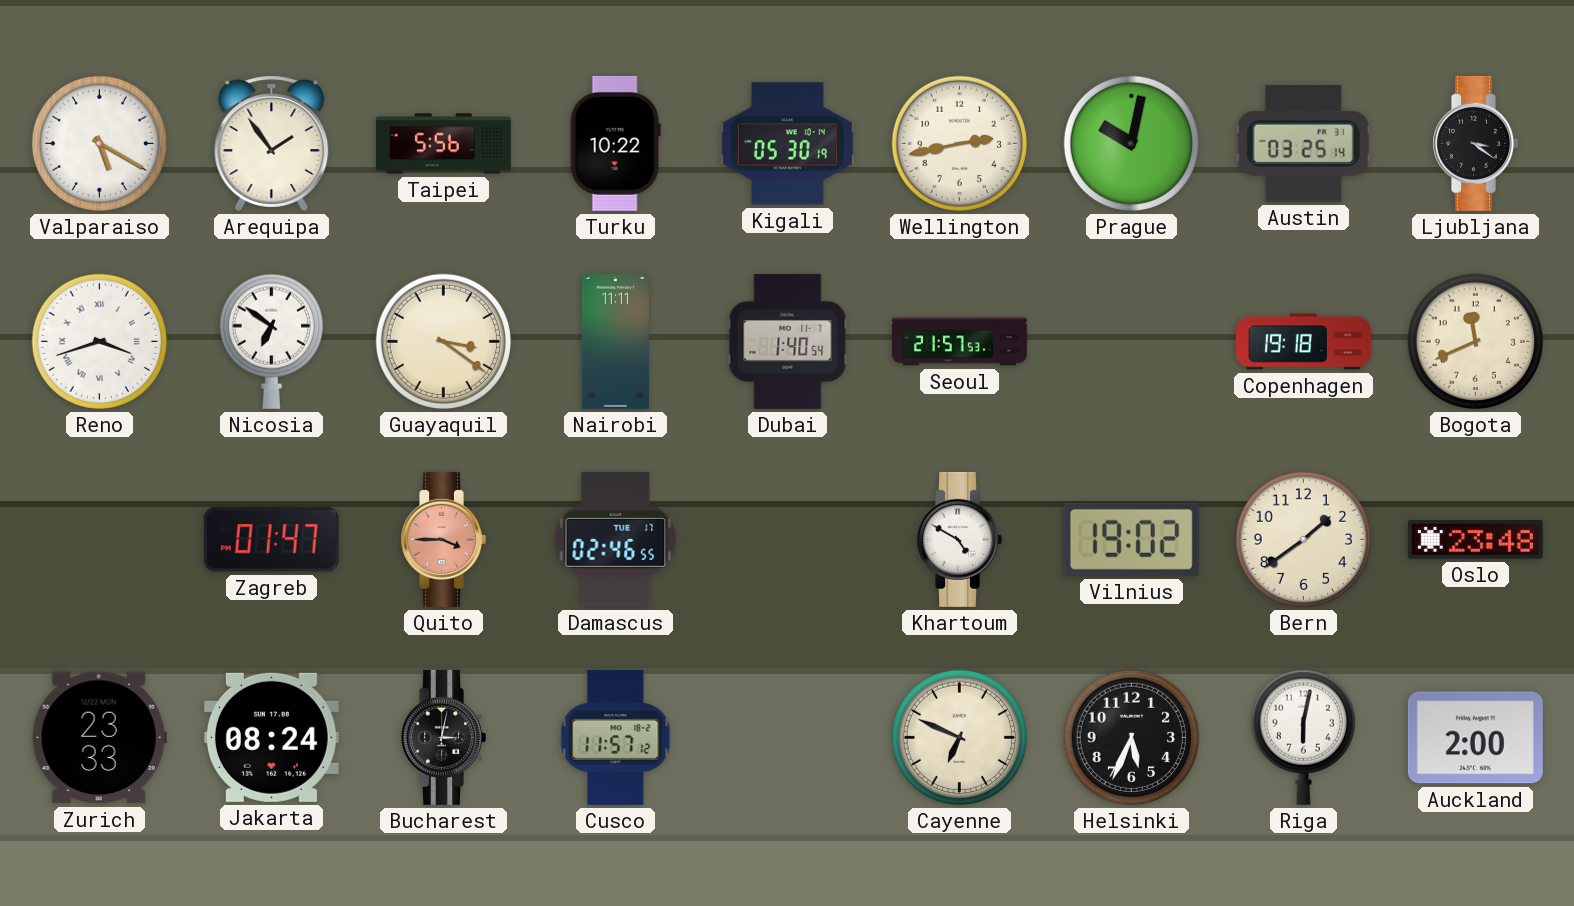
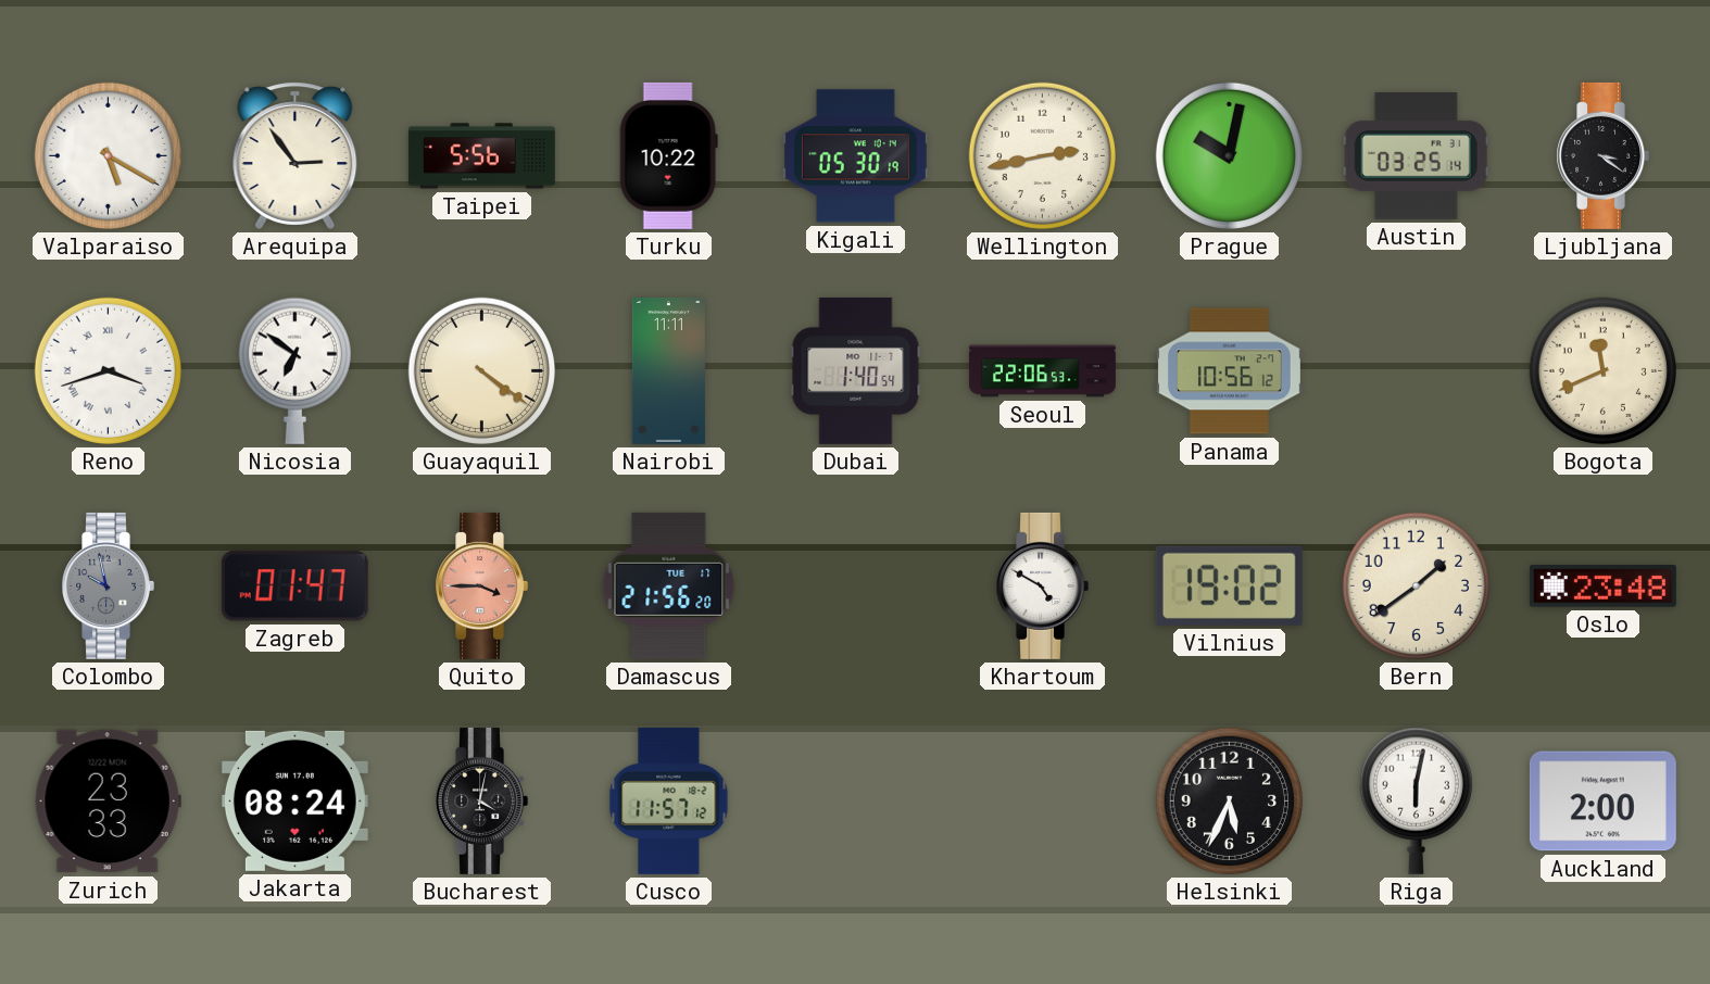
Arequipa: 1:54 -> 2:54
Guayaquil: 3:21 -> 4:21
Seoul: 21:57 -> 22:06
Panama: none -> 10:56
Copenhagen: 19:18 -> none
Colombo: none -> 9:58
Damascus: 02:46 -> 21:56
Bucharest: 3:02 -> 4:02
Cayenne: 6:49 -> none
